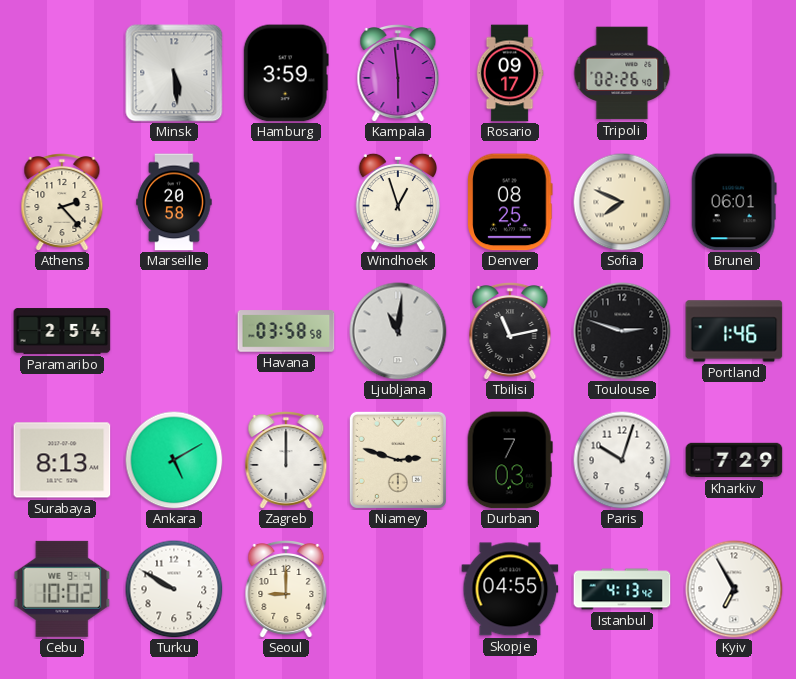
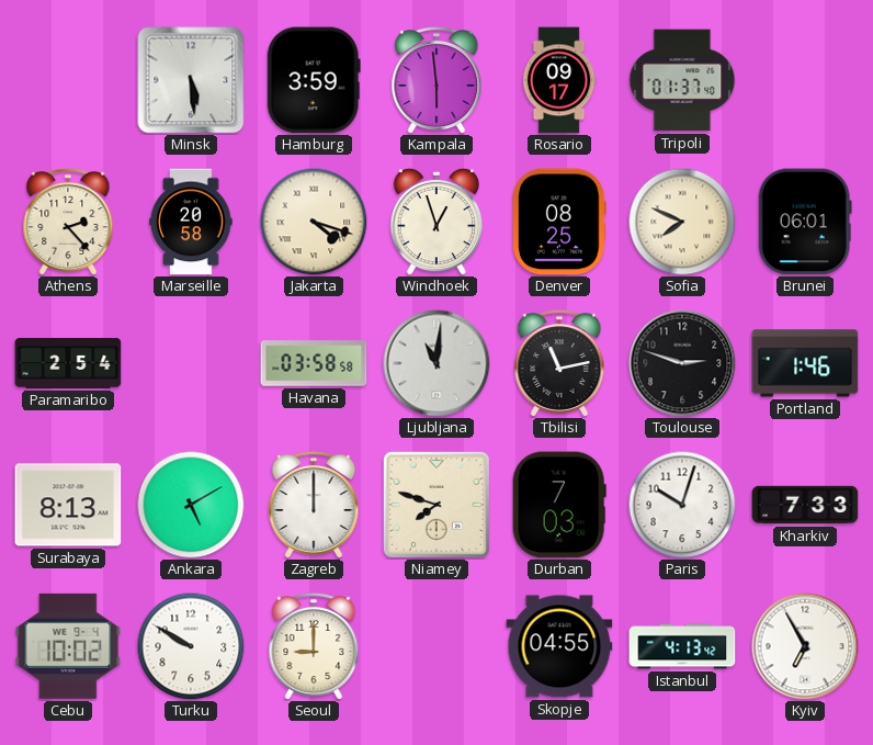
Tripoli: 02:26 -> 01:37
Jakarta: none -> 4:18
Niamey: 2:48 -> 7:48
Kharkiv: 7:29 -> 7:33
